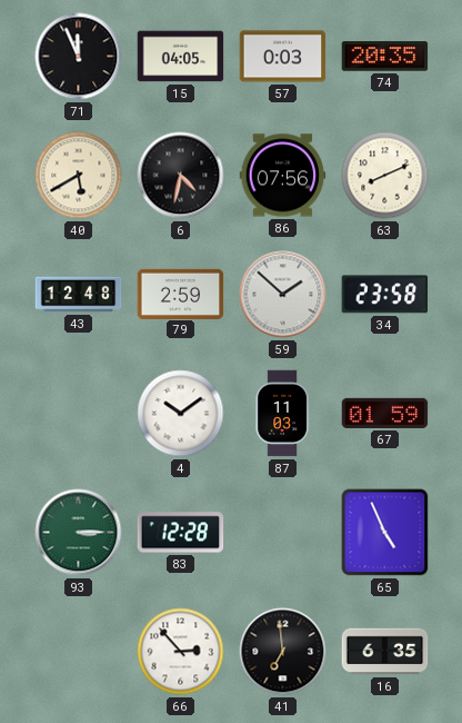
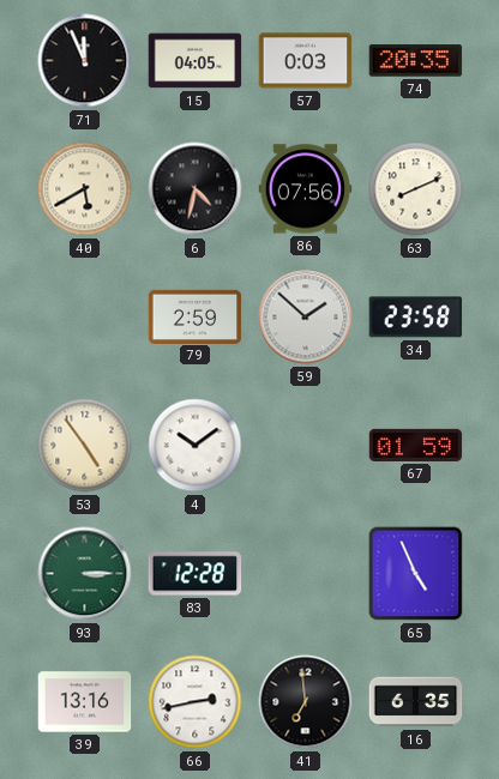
43: 12:48 -> none
53: none -> 4:54
87: 11:03 -> none
39: none -> 13:16
66: 2:53 -> 2:43
